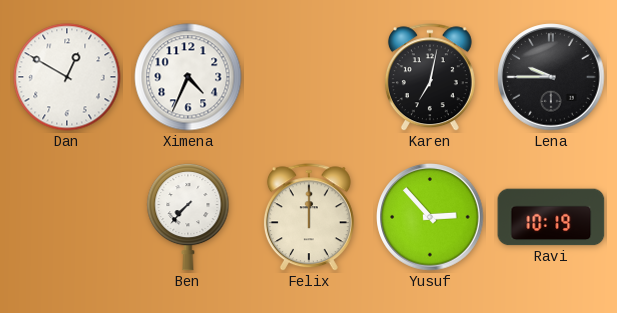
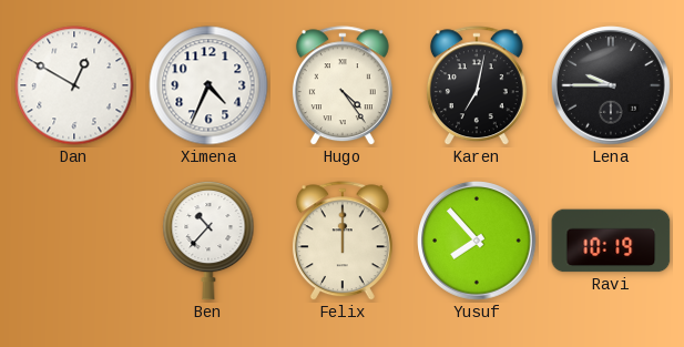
Hugo: none -> 4:24
Ben: 7:37 -> 10:37
Yusuf: 2:53 -> 7:53
